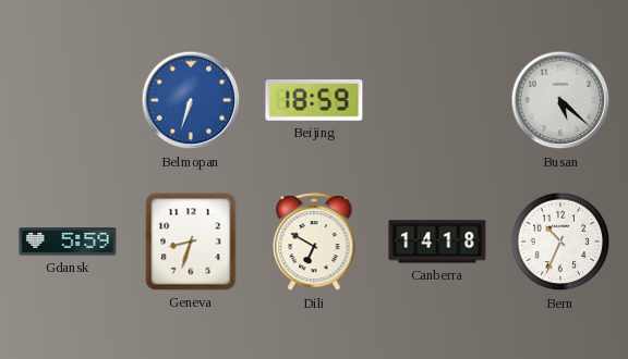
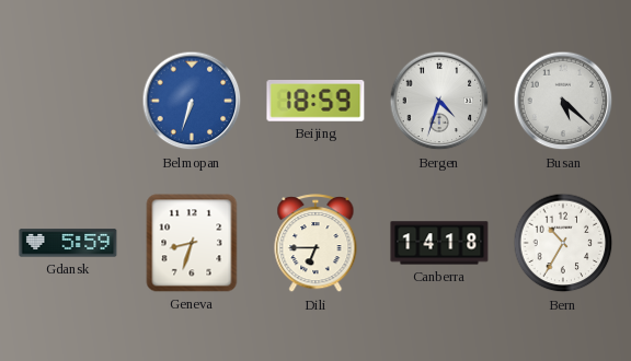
Bergen: none -> 4:33
Dili: 6:50 -> 6:45
Bern: 10:34 -> 10:35
